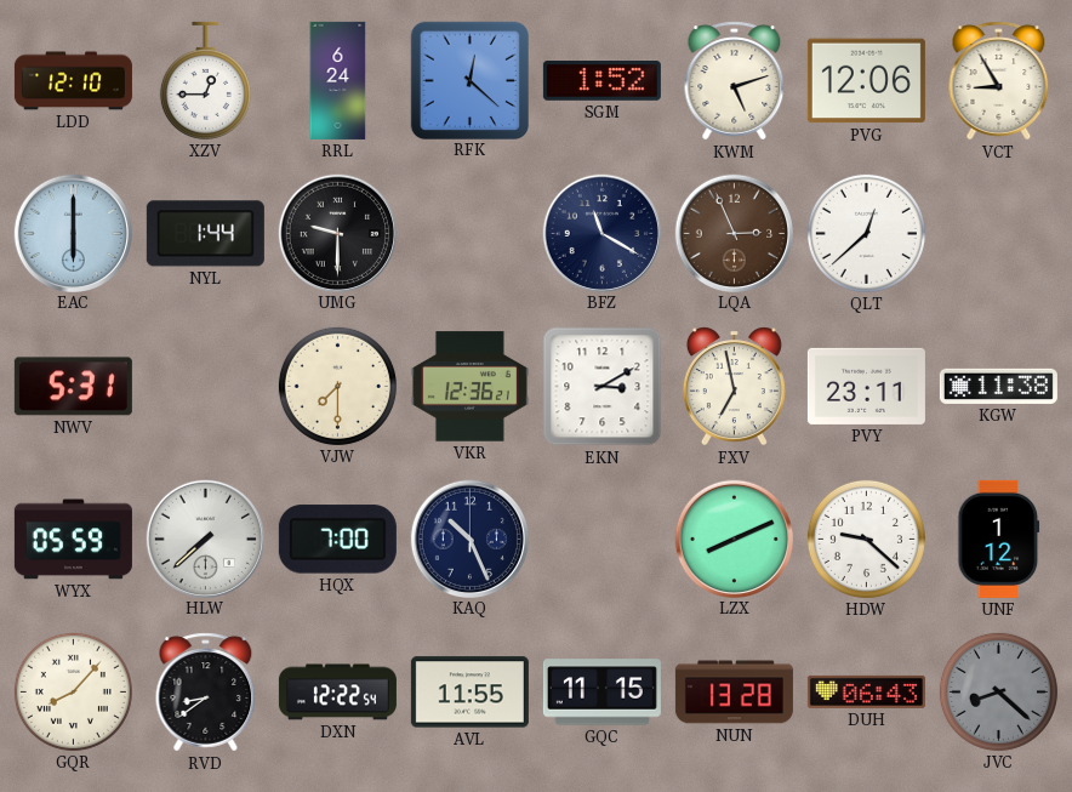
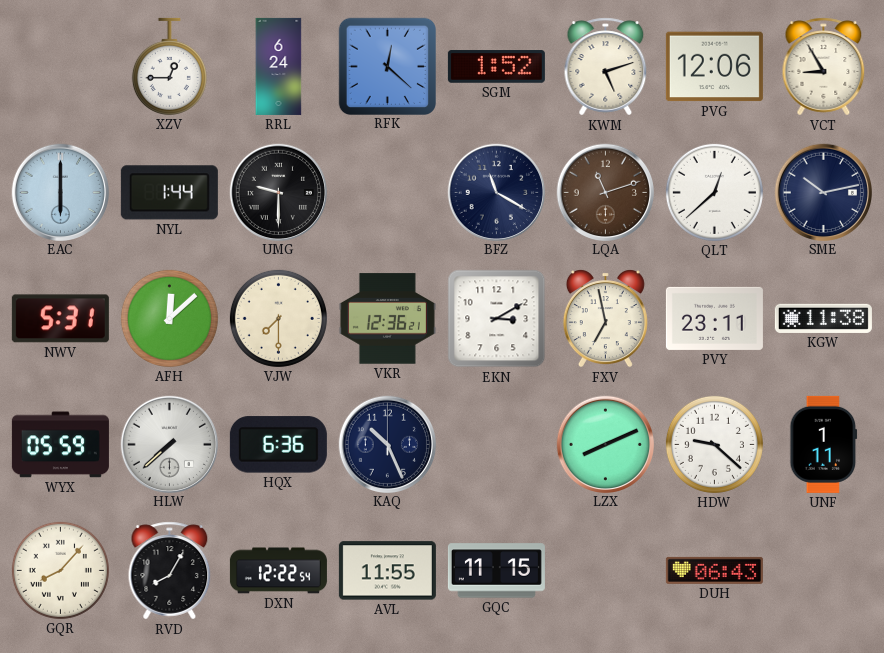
LDD: 12:10 -> none
LQA: 2:56 -> 11:12
SME: none -> 10:13
AFH: none -> 12:08
HQX: 7:00 -> 6:36
UNF: 1:12 -> 1:11
RVD: 8:39 -> 8:05
NUN: 13:28 -> none
JVC: 8:22 -> none
